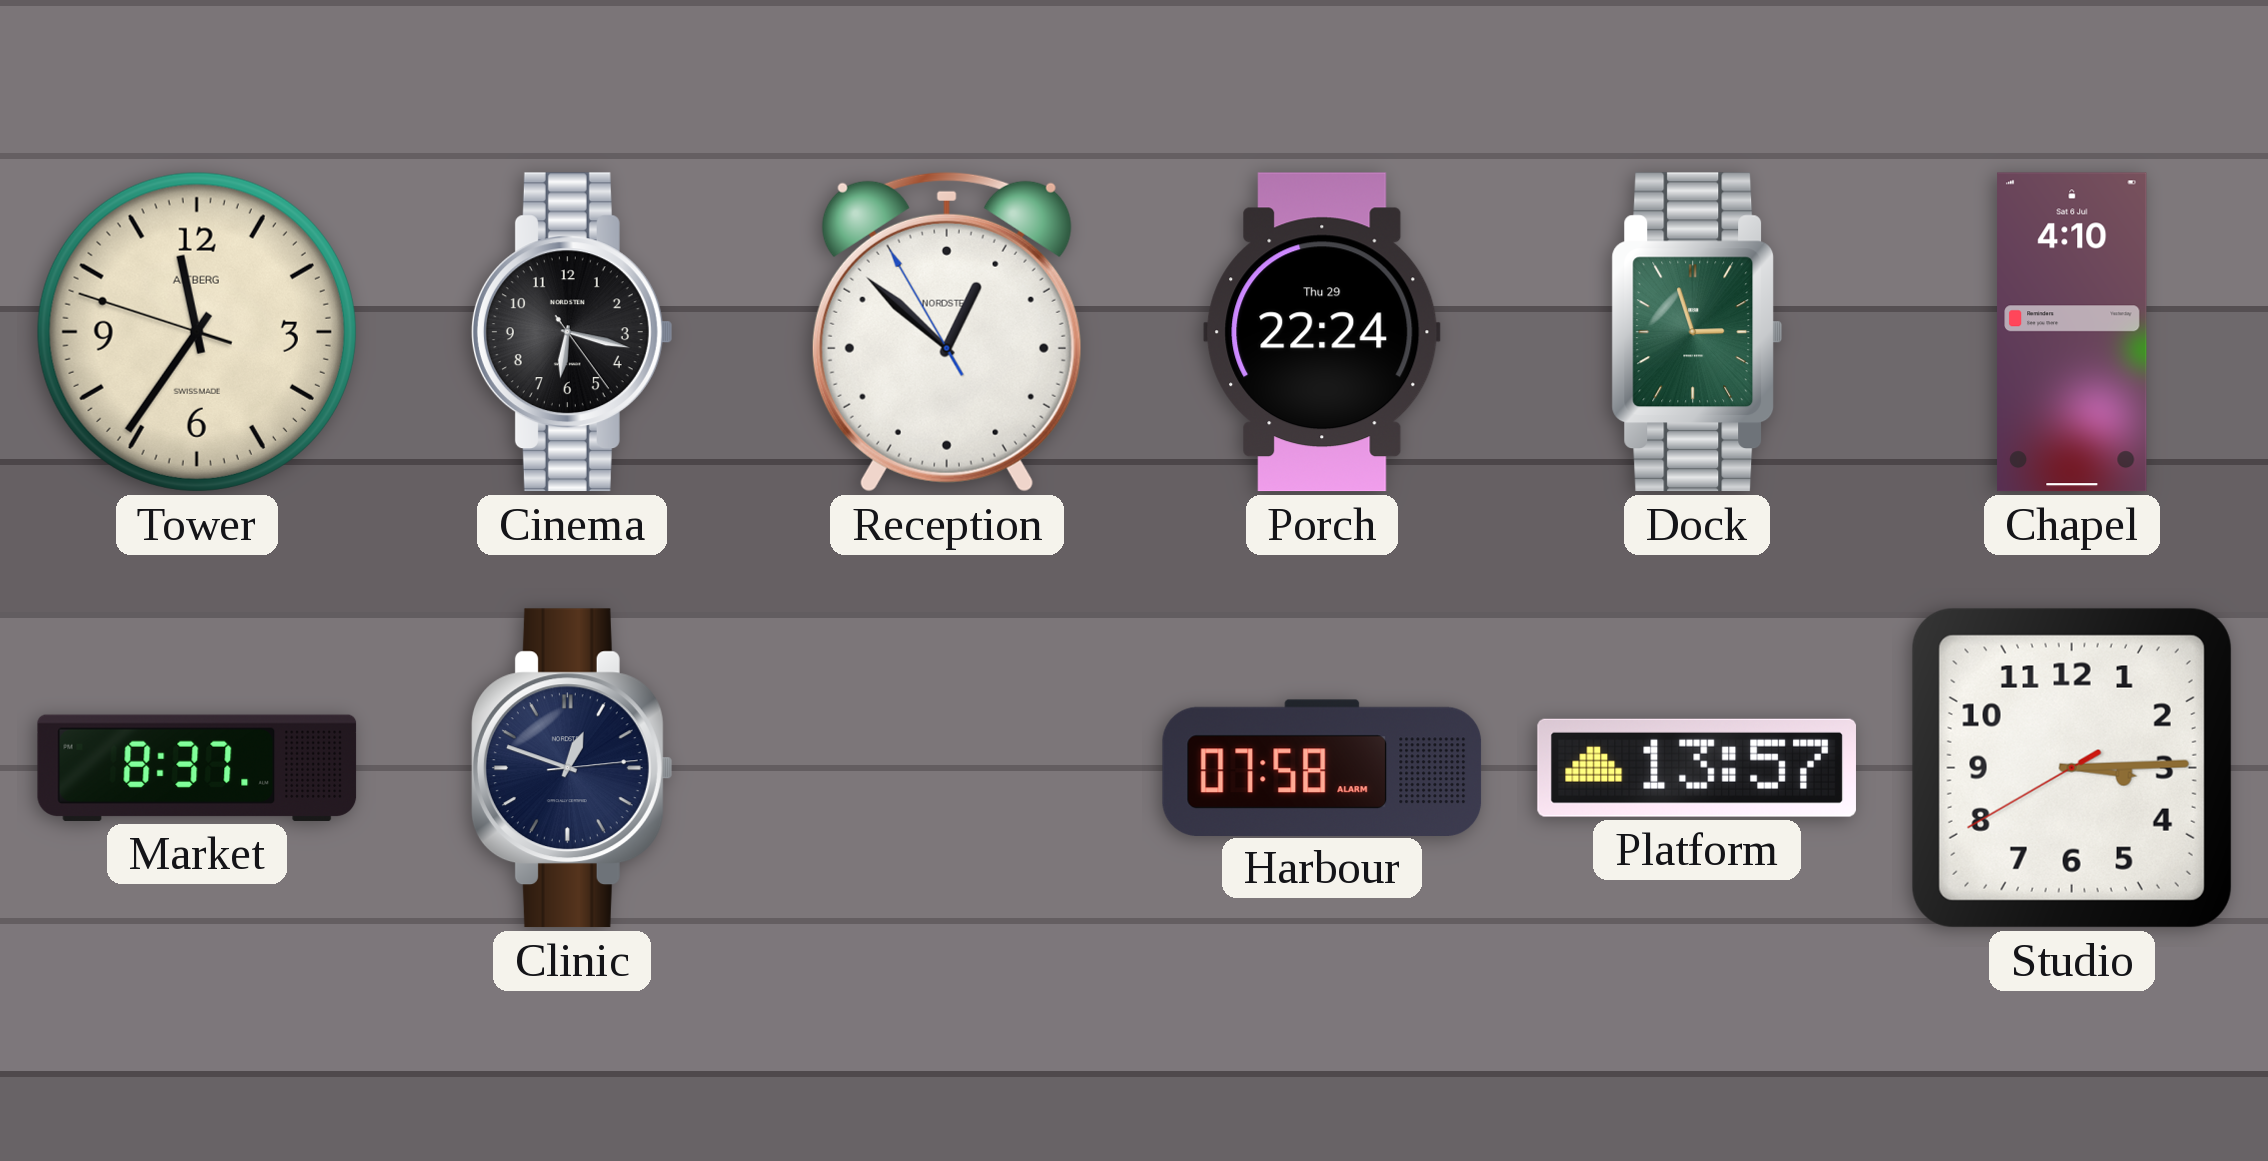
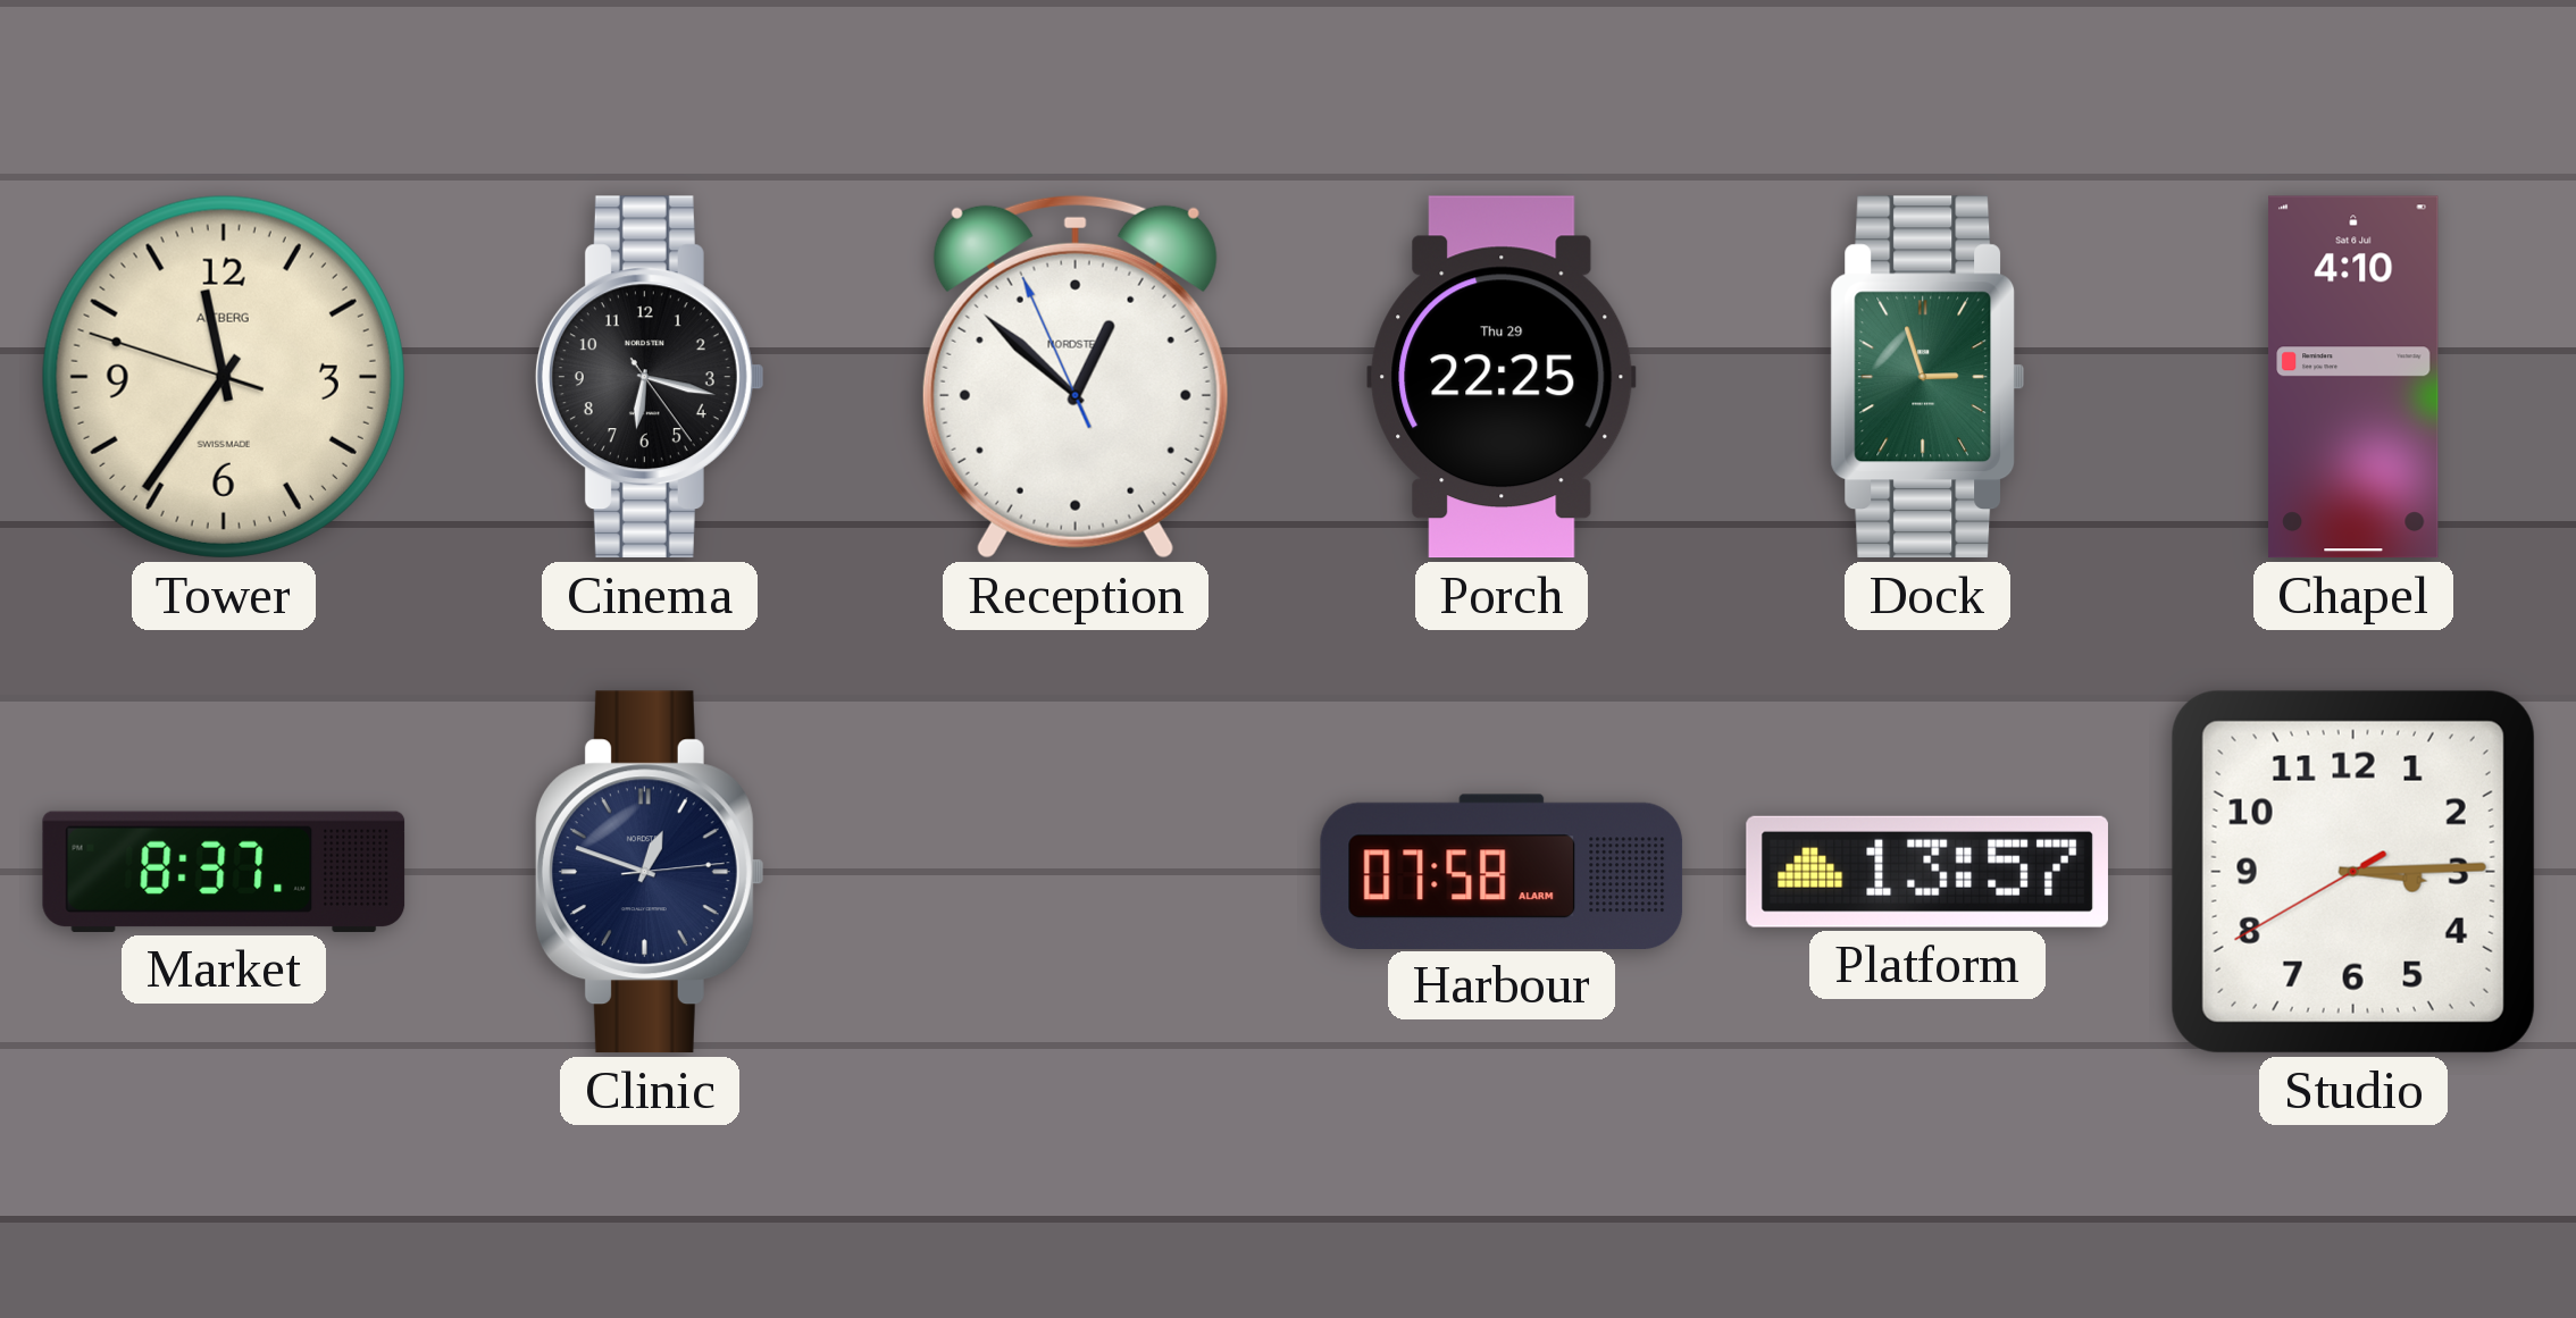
Reception: 12:51:55 -> 12:51:56
Porch: 22:24 -> 22:25
